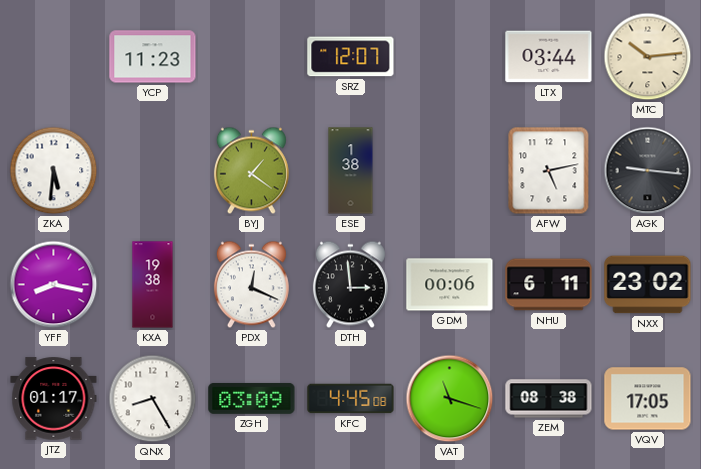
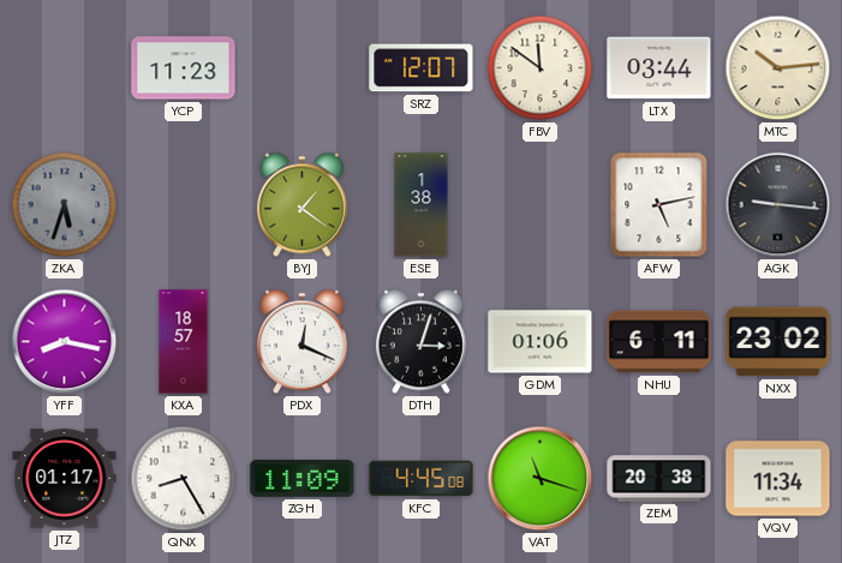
FBV: none -> 11:51
ZKA: 5:31 -> 5:33
ZKA dial: white -> grey
KXA: 19:38 -> 18:57
DTH: 2:59 -> 3:03
GDM: 00:06 -> 01:06
ZGH: 03:09 -> 11:09
ZEM: 08:38 -> 20:38
VQV: 17:05 -> 11:34
